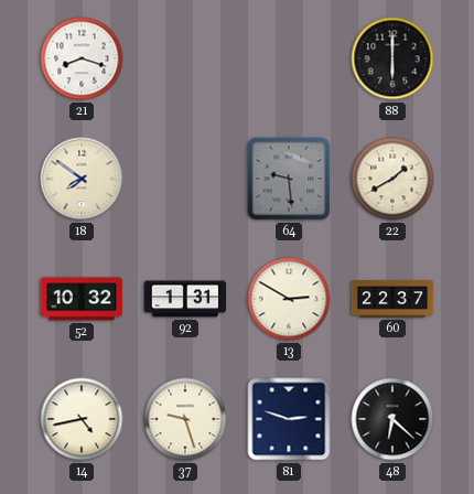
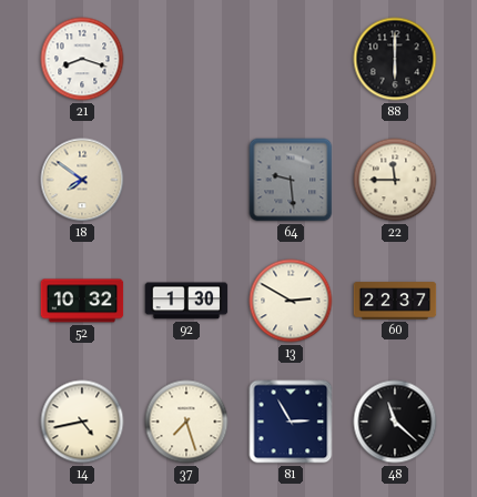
22: 1:40 -> 11:45
92: 1:31 -> 1:30
37: 9:27 -> 7:27
81: 2:48 -> 2:55
48: 6:22 -> 11:22
